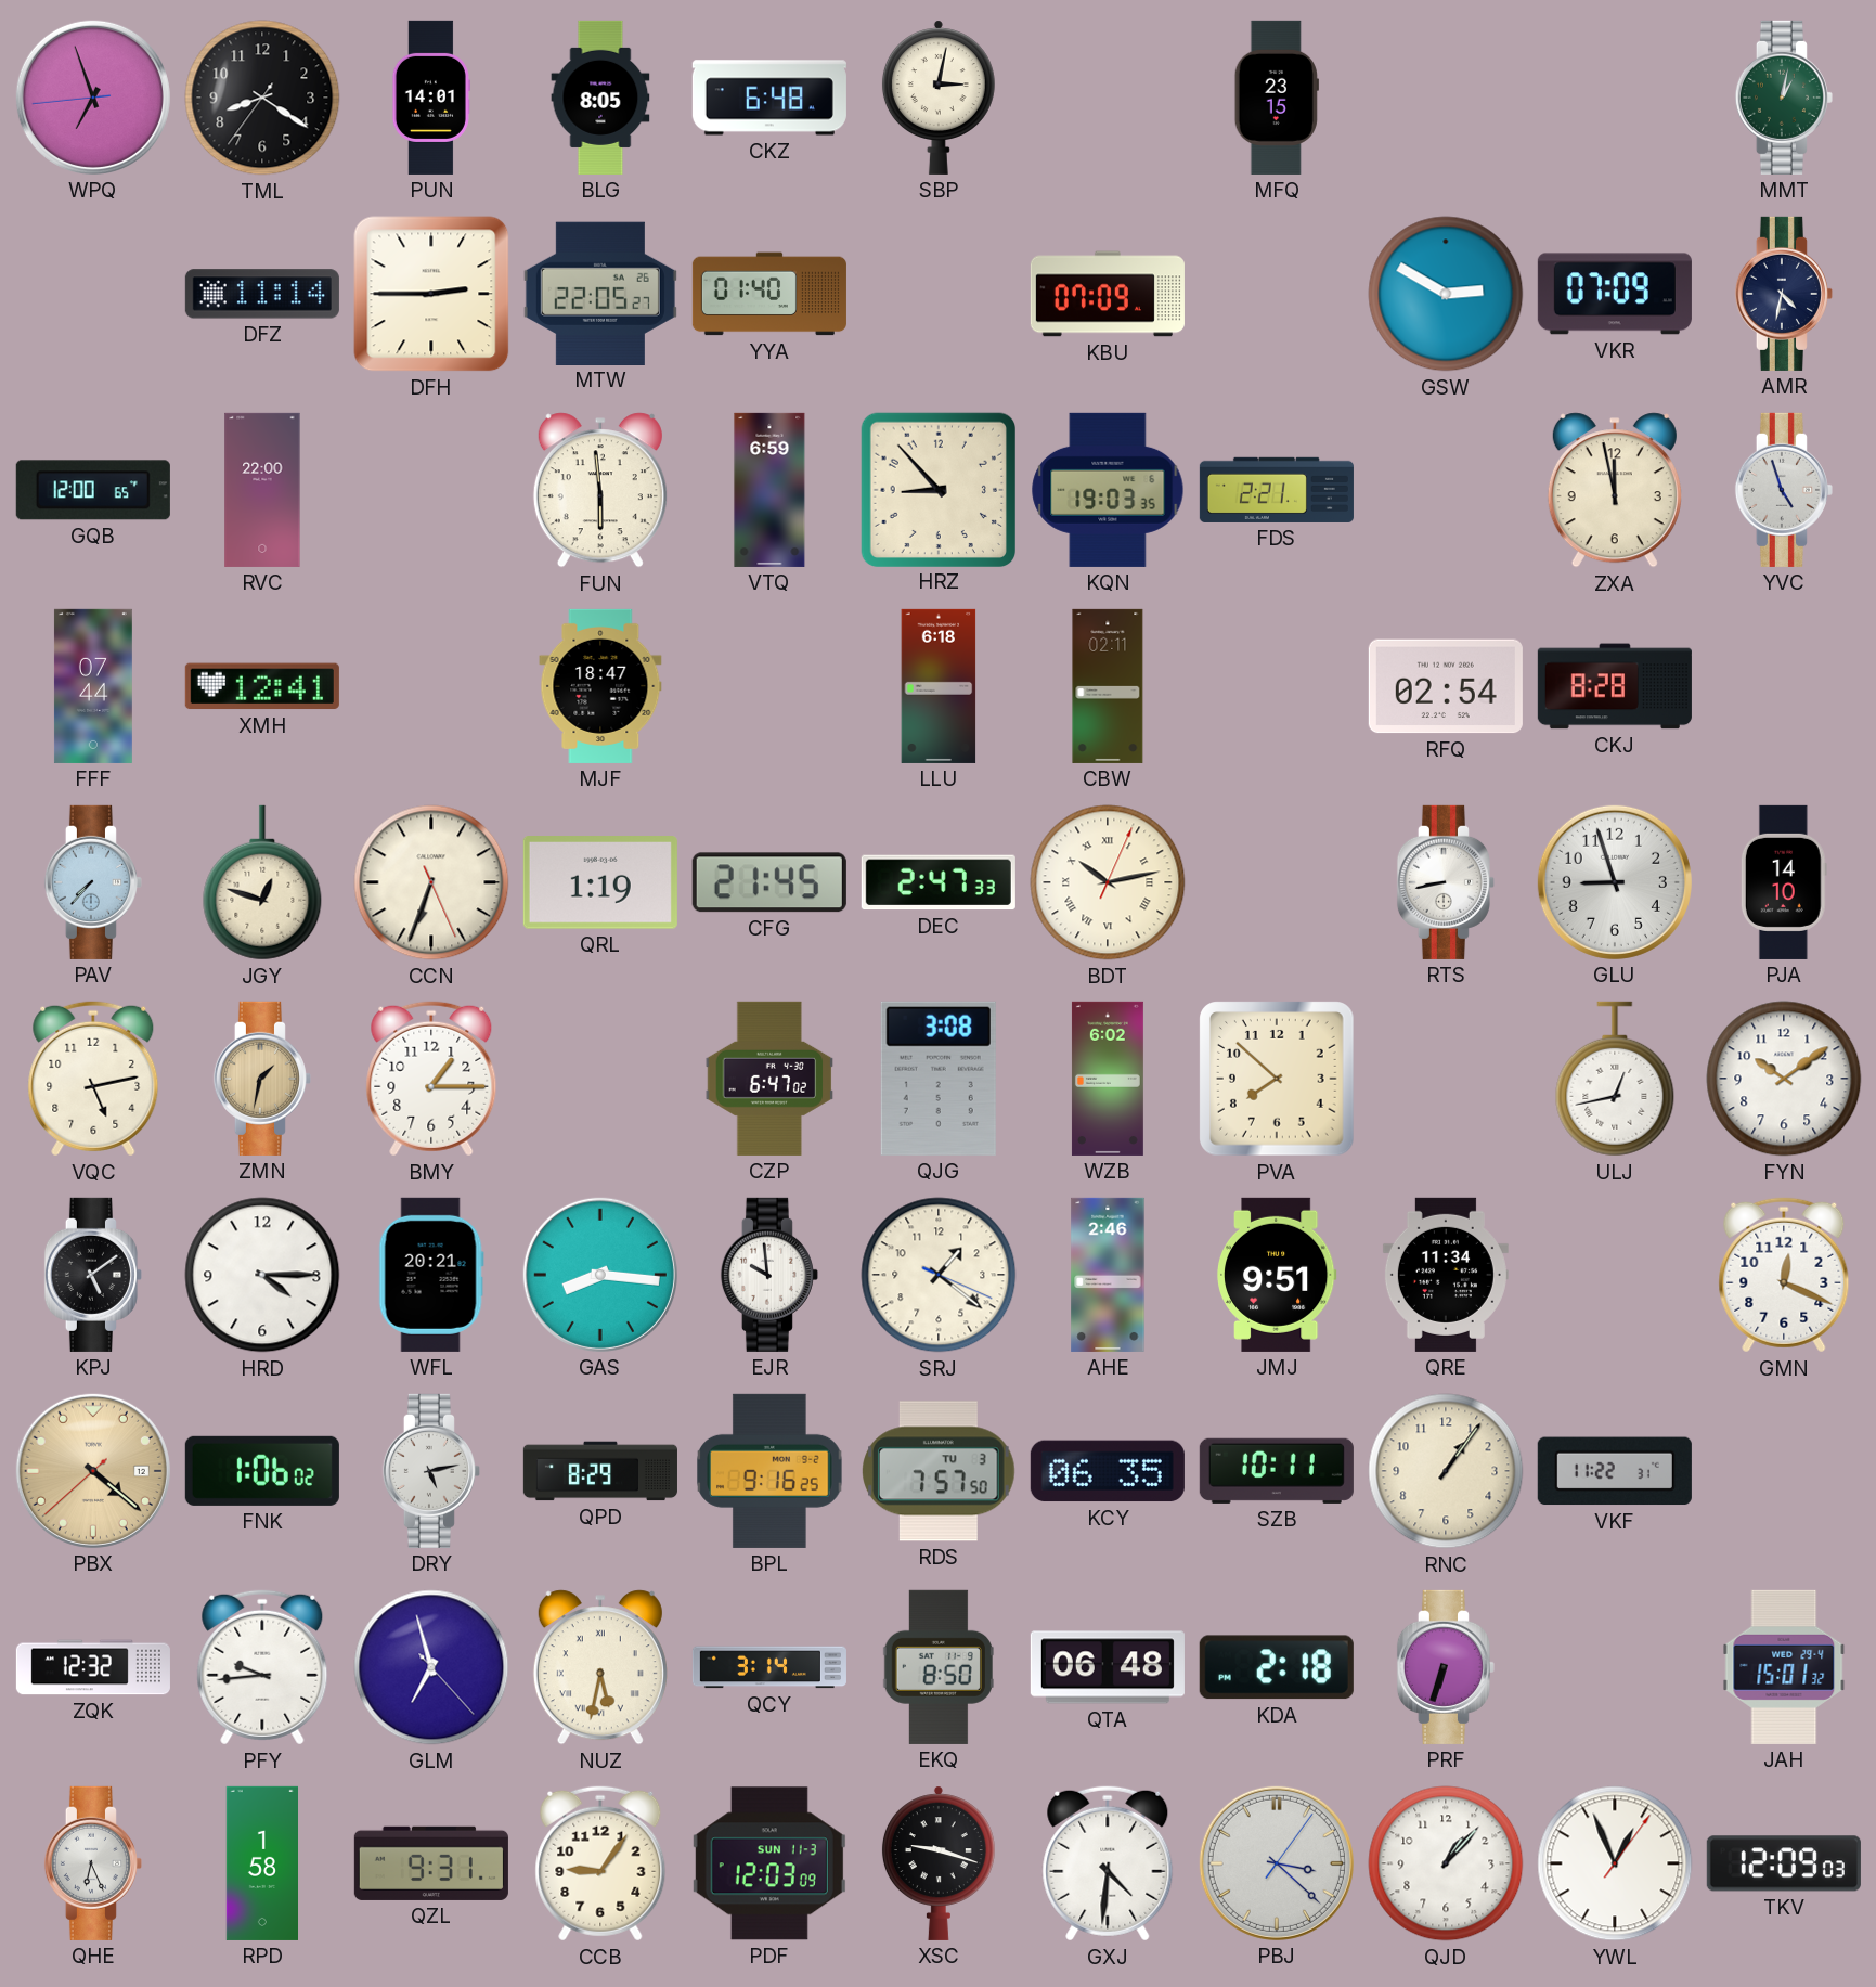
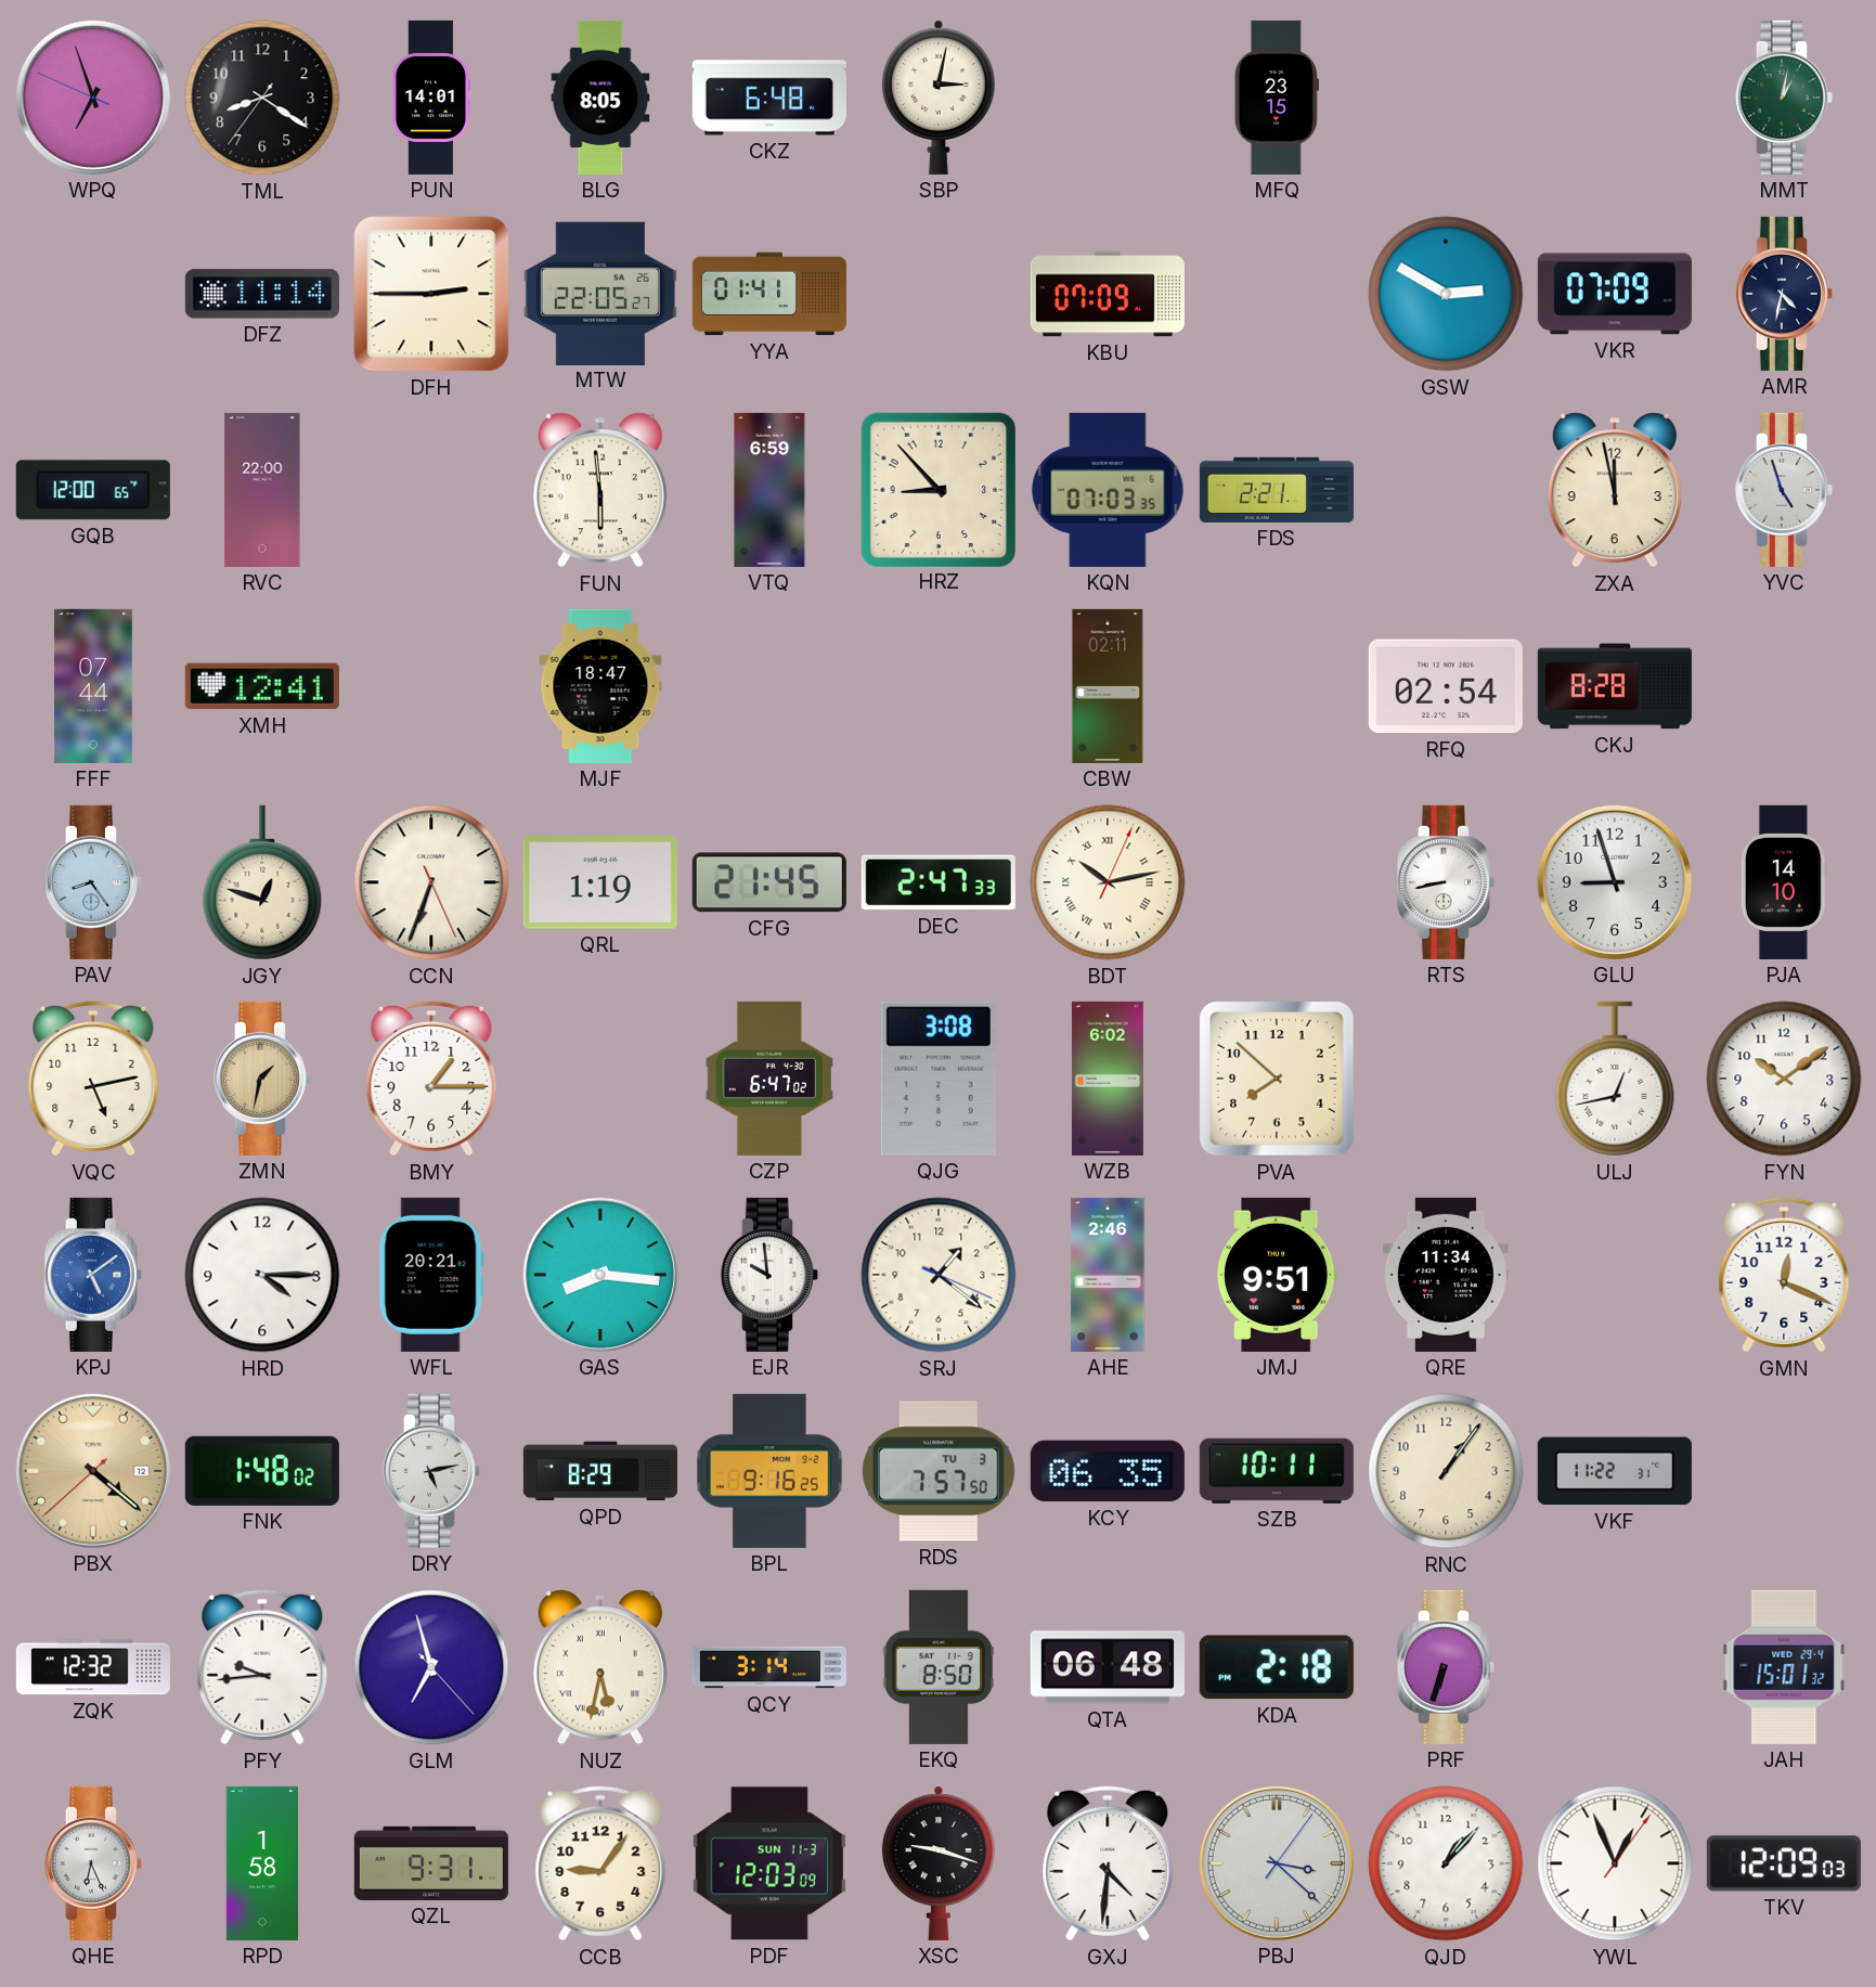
WPQ: 6:56:44 -> 6:56:49
YYA: 01:40 -> 01:41
KQN: 19:03 -> 07:03
LLU: 6:18 -> none
PAV: 7:37 -> 8:24
KPJ dial: black -> blue
FNK: 1:06 -> 1:48
